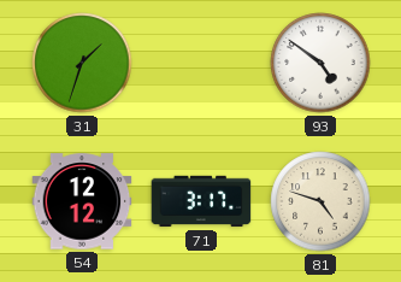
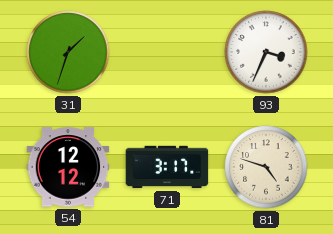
93: 4:51 -> 3:34
